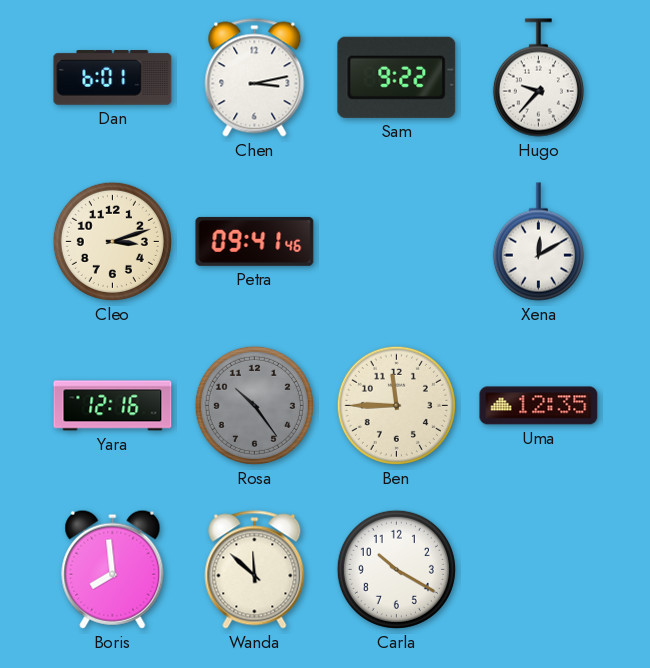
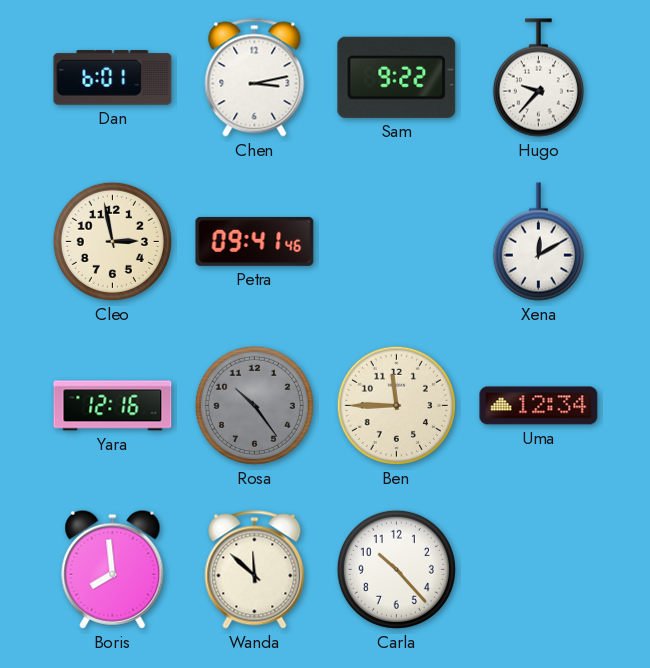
Cleo: 3:12 -> 2:58
Uma: 12:35 -> 12:34
Carla: 10:20 -> 10:23
